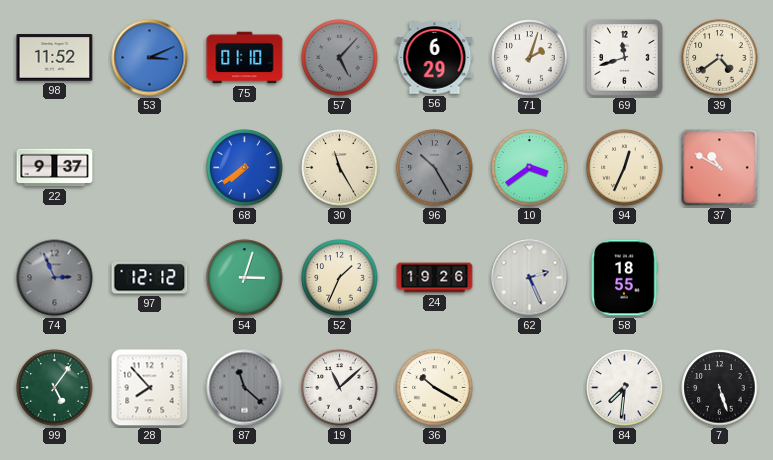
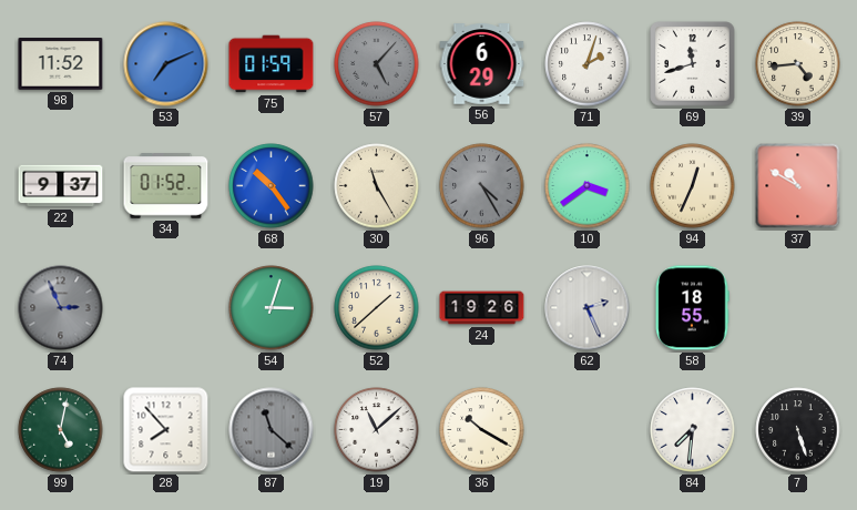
53: 3:11 -> 7:11
75: 01:10 -> 01:59
39: 4:39 -> 4:44
34: none -> 01:52
68: 7:39 -> 10:24
96: 10:25 -> 4:25
97: 12:12 -> none
52: 1:34 -> 1:38
99: 5:06 -> 5:02
